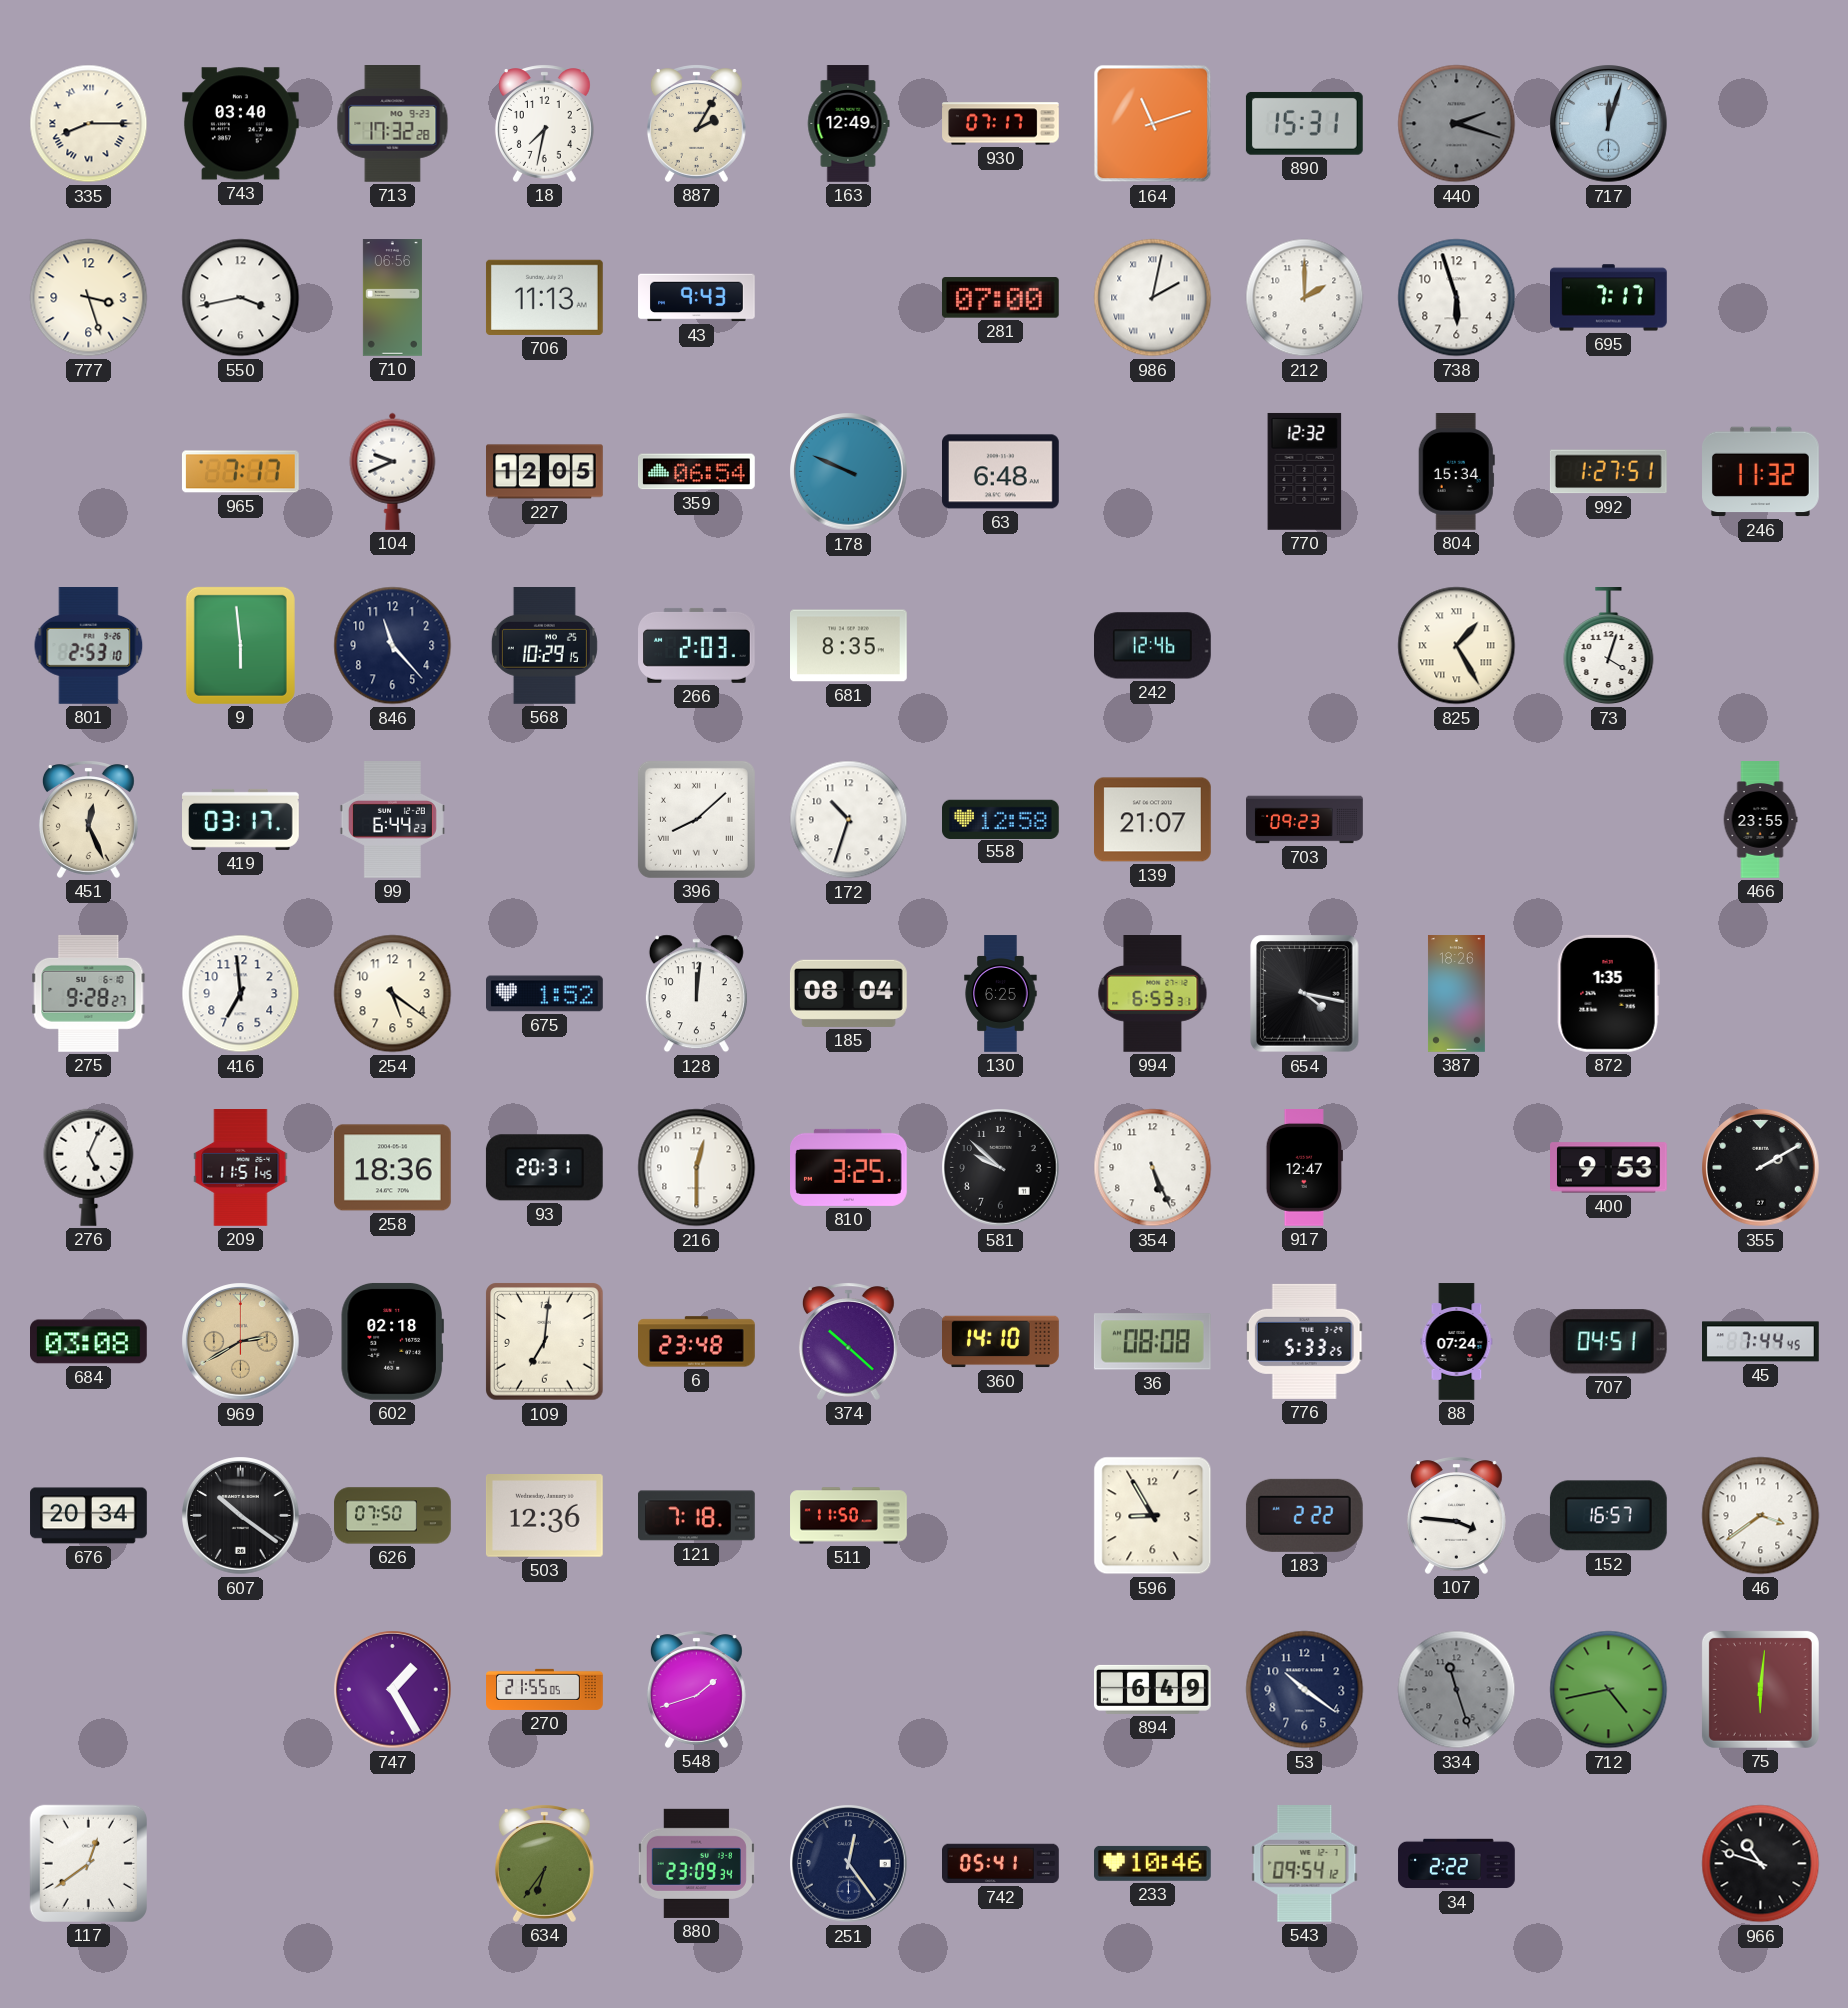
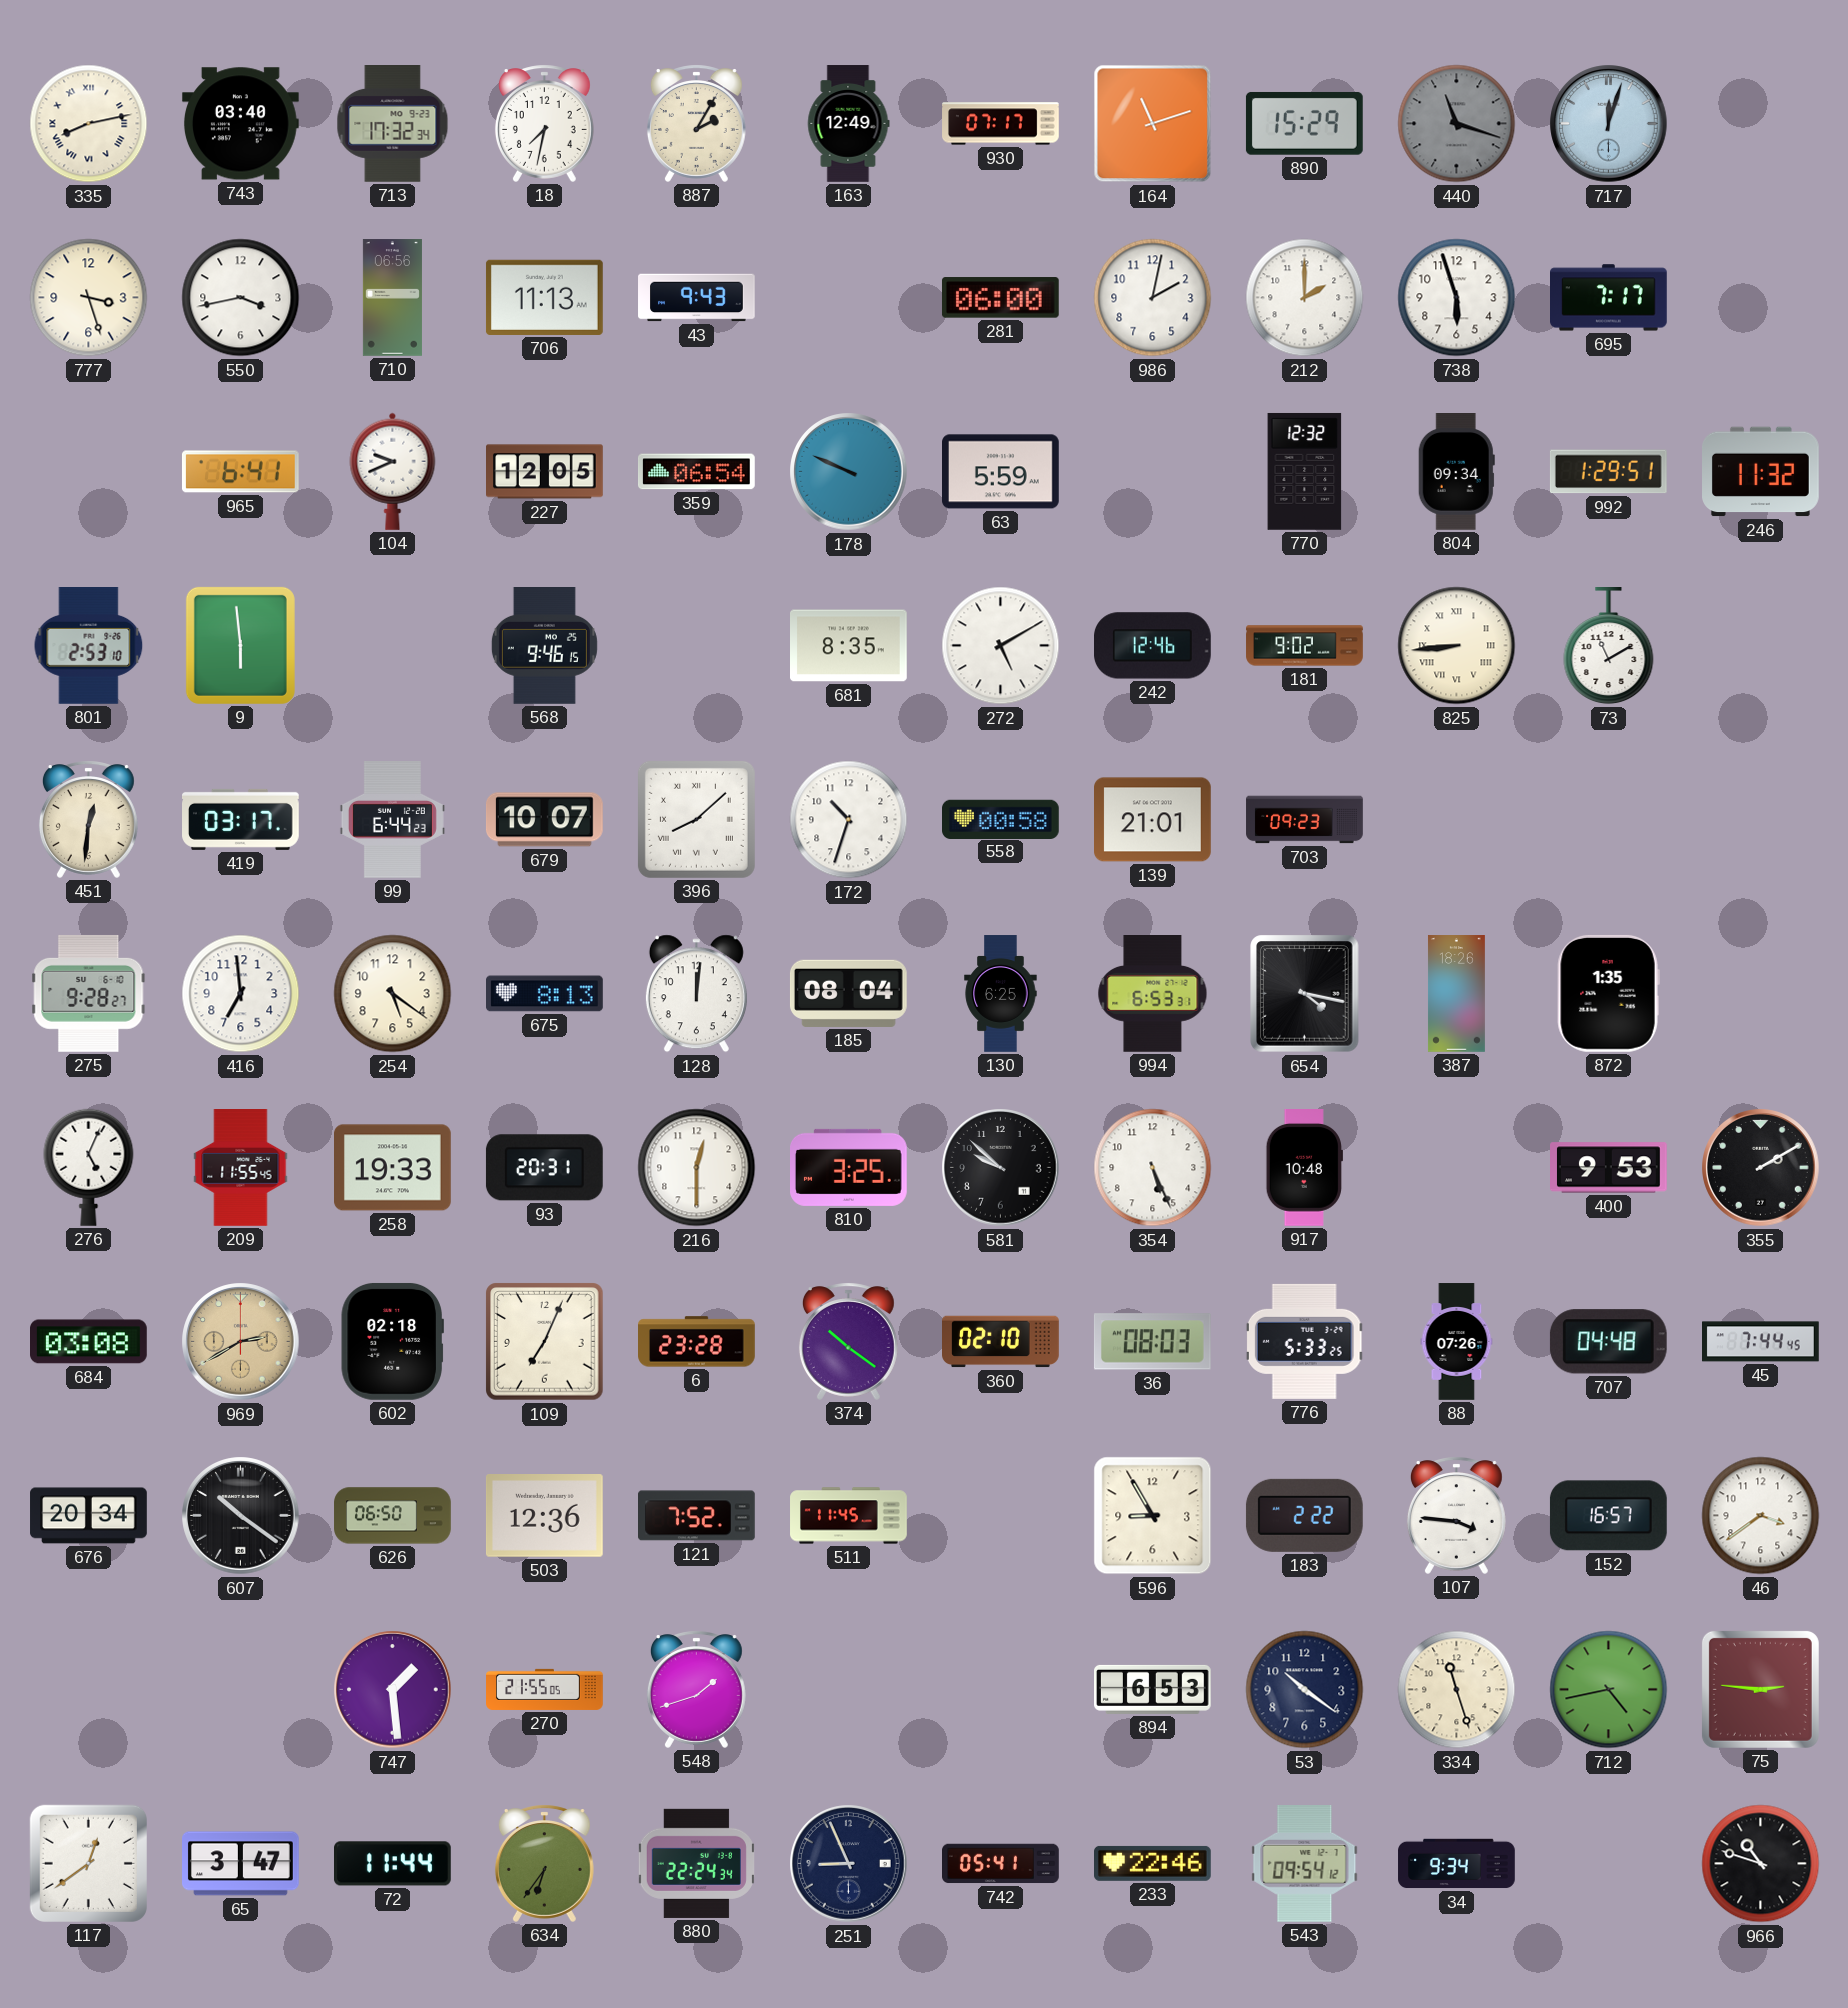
335: 8:15 -> 8:13
713: 17:32:28 -> 17:32:34
890: 15:31 -> 15:29
440: 2:18 -> 11:18
281: 07:00 -> 06:00
986 numerals: Roman -> Arabic
965: 7:17 -> 6:41
63: 6:48 -> 5:59
804: 15:34 -> 09:34
992: 1:27 -> 1:29
846: 11:23 -> none
568: 10:29 -> 9:46
266: 2:03 -> none
272: none -> 5:10
181: none -> 9:02
825: 1:25 -> 8:44
73: 4:03 -> 11:10
451: 12:26 -> 12:31
679: none -> 10:07
558: 12:58 -> 00:58
139: 21:07 -> 21:01
466: 23:55 -> none
675: 1:52 -> 8:13
209: 11:51 -> 11:55
258: 18:36 -> 19:33
917: 12:47 -> 10:48
109: 7:01 -> 7:04
6: 23:48 -> 23:28
374: 10:22 -> 10:21
360: 14:10 -> 02:10
36: 08:08 -> 08:03
88: 07:24 -> 07:26
707: 04:51 -> 04:48
626: 07:50 -> 06:50
121: 7:18 -> 7:52
511: 11:50 -> 11:45
747: 1:25 -> 1:29
894: 6:49 -> 6:53
334 dial: grey -> cream
75: 6:01 -> 2:46
65: none -> 3:47
72: none -> 11:44
880: 23:09 -> 22:24
251: 12:24 -> 8:56
233: 10:46 -> 22:46
34: 2:22 -> 9:34
